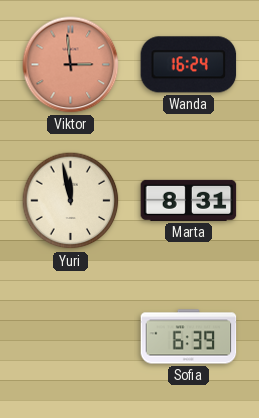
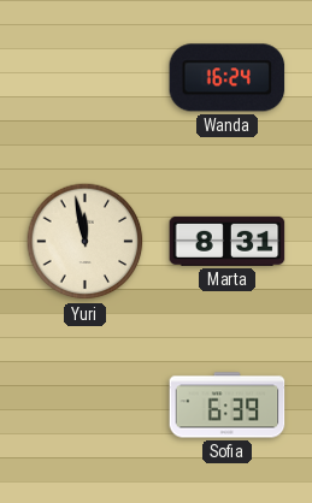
Viktor: 2:59 -> none
